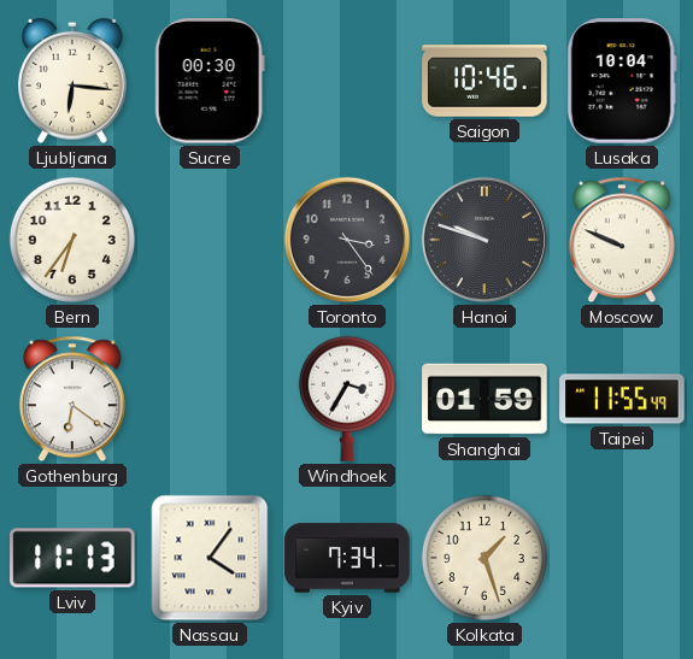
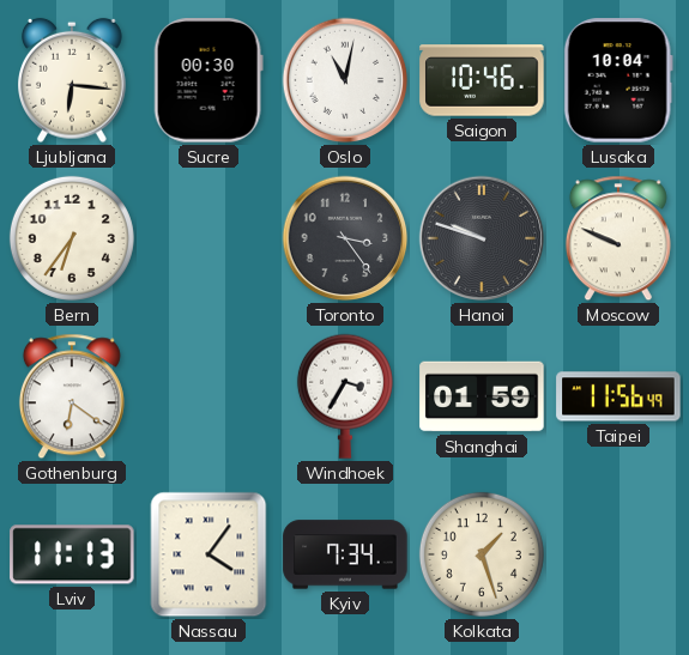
Oslo: none -> 11:02
Taipei: 11:55 -> 11:56
